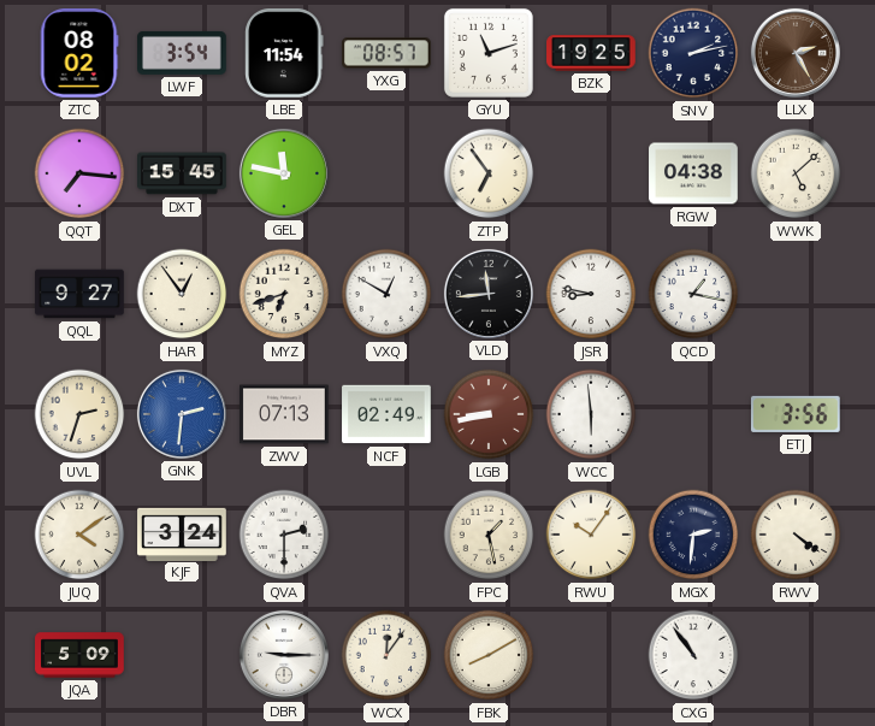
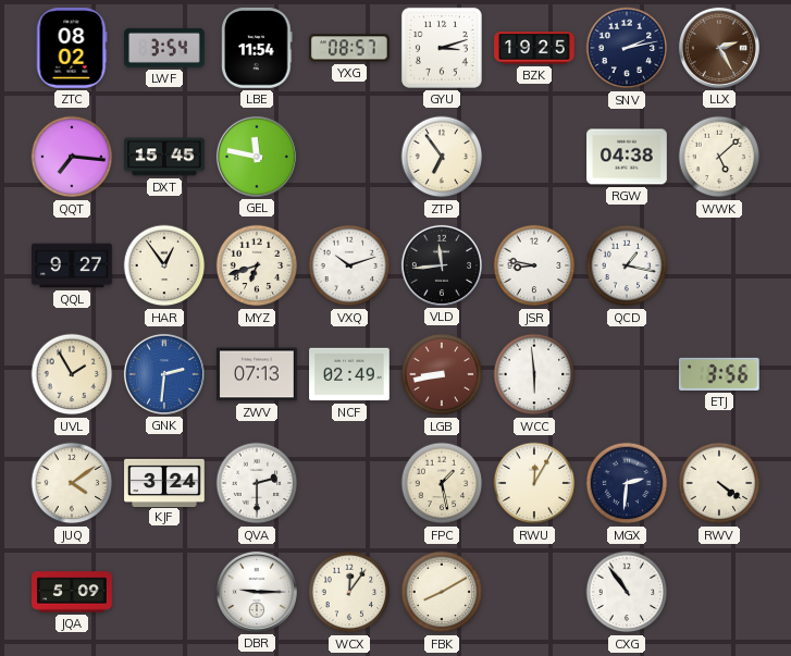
GYU: 11:12 -> 3:12
VXQ: 12:50 -> 10:12
UVL: 2:33 -> 1:55
RWU: 10:06 -> 12:05
